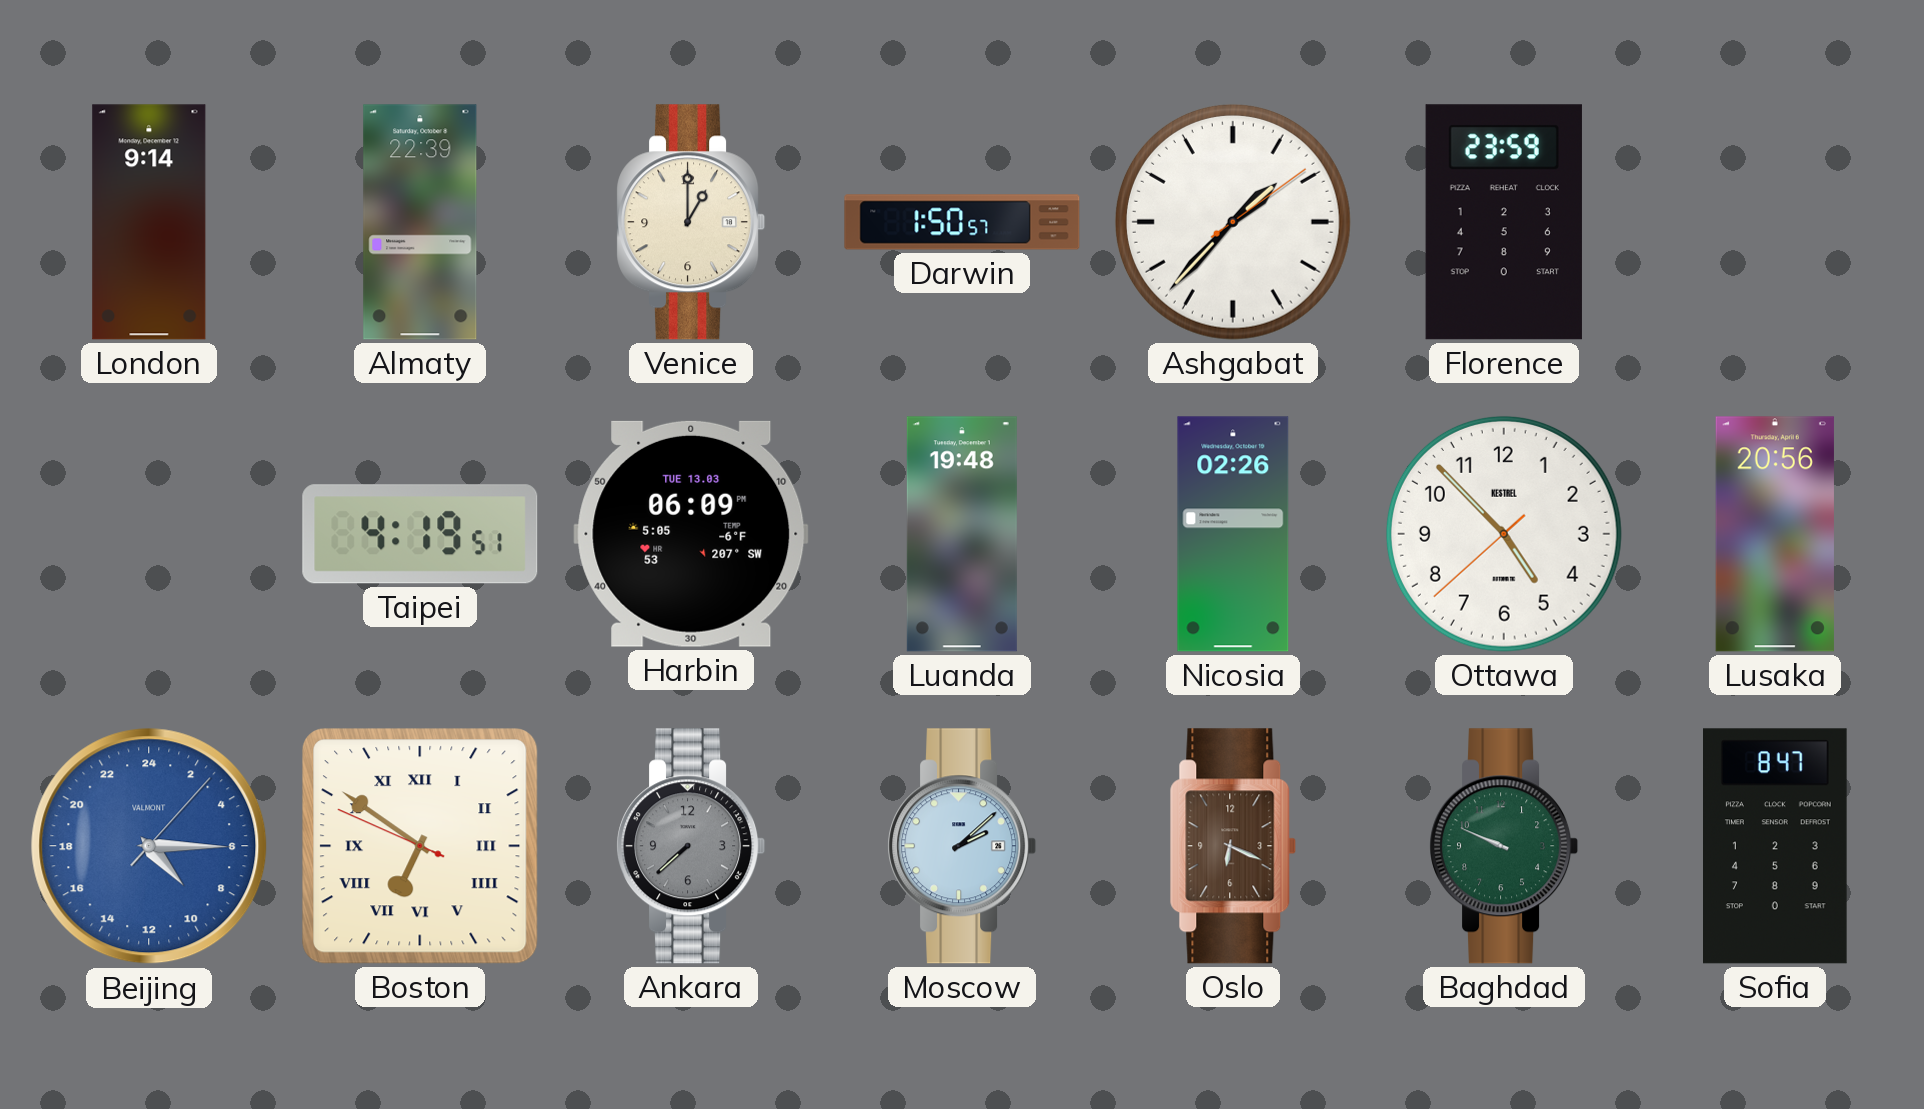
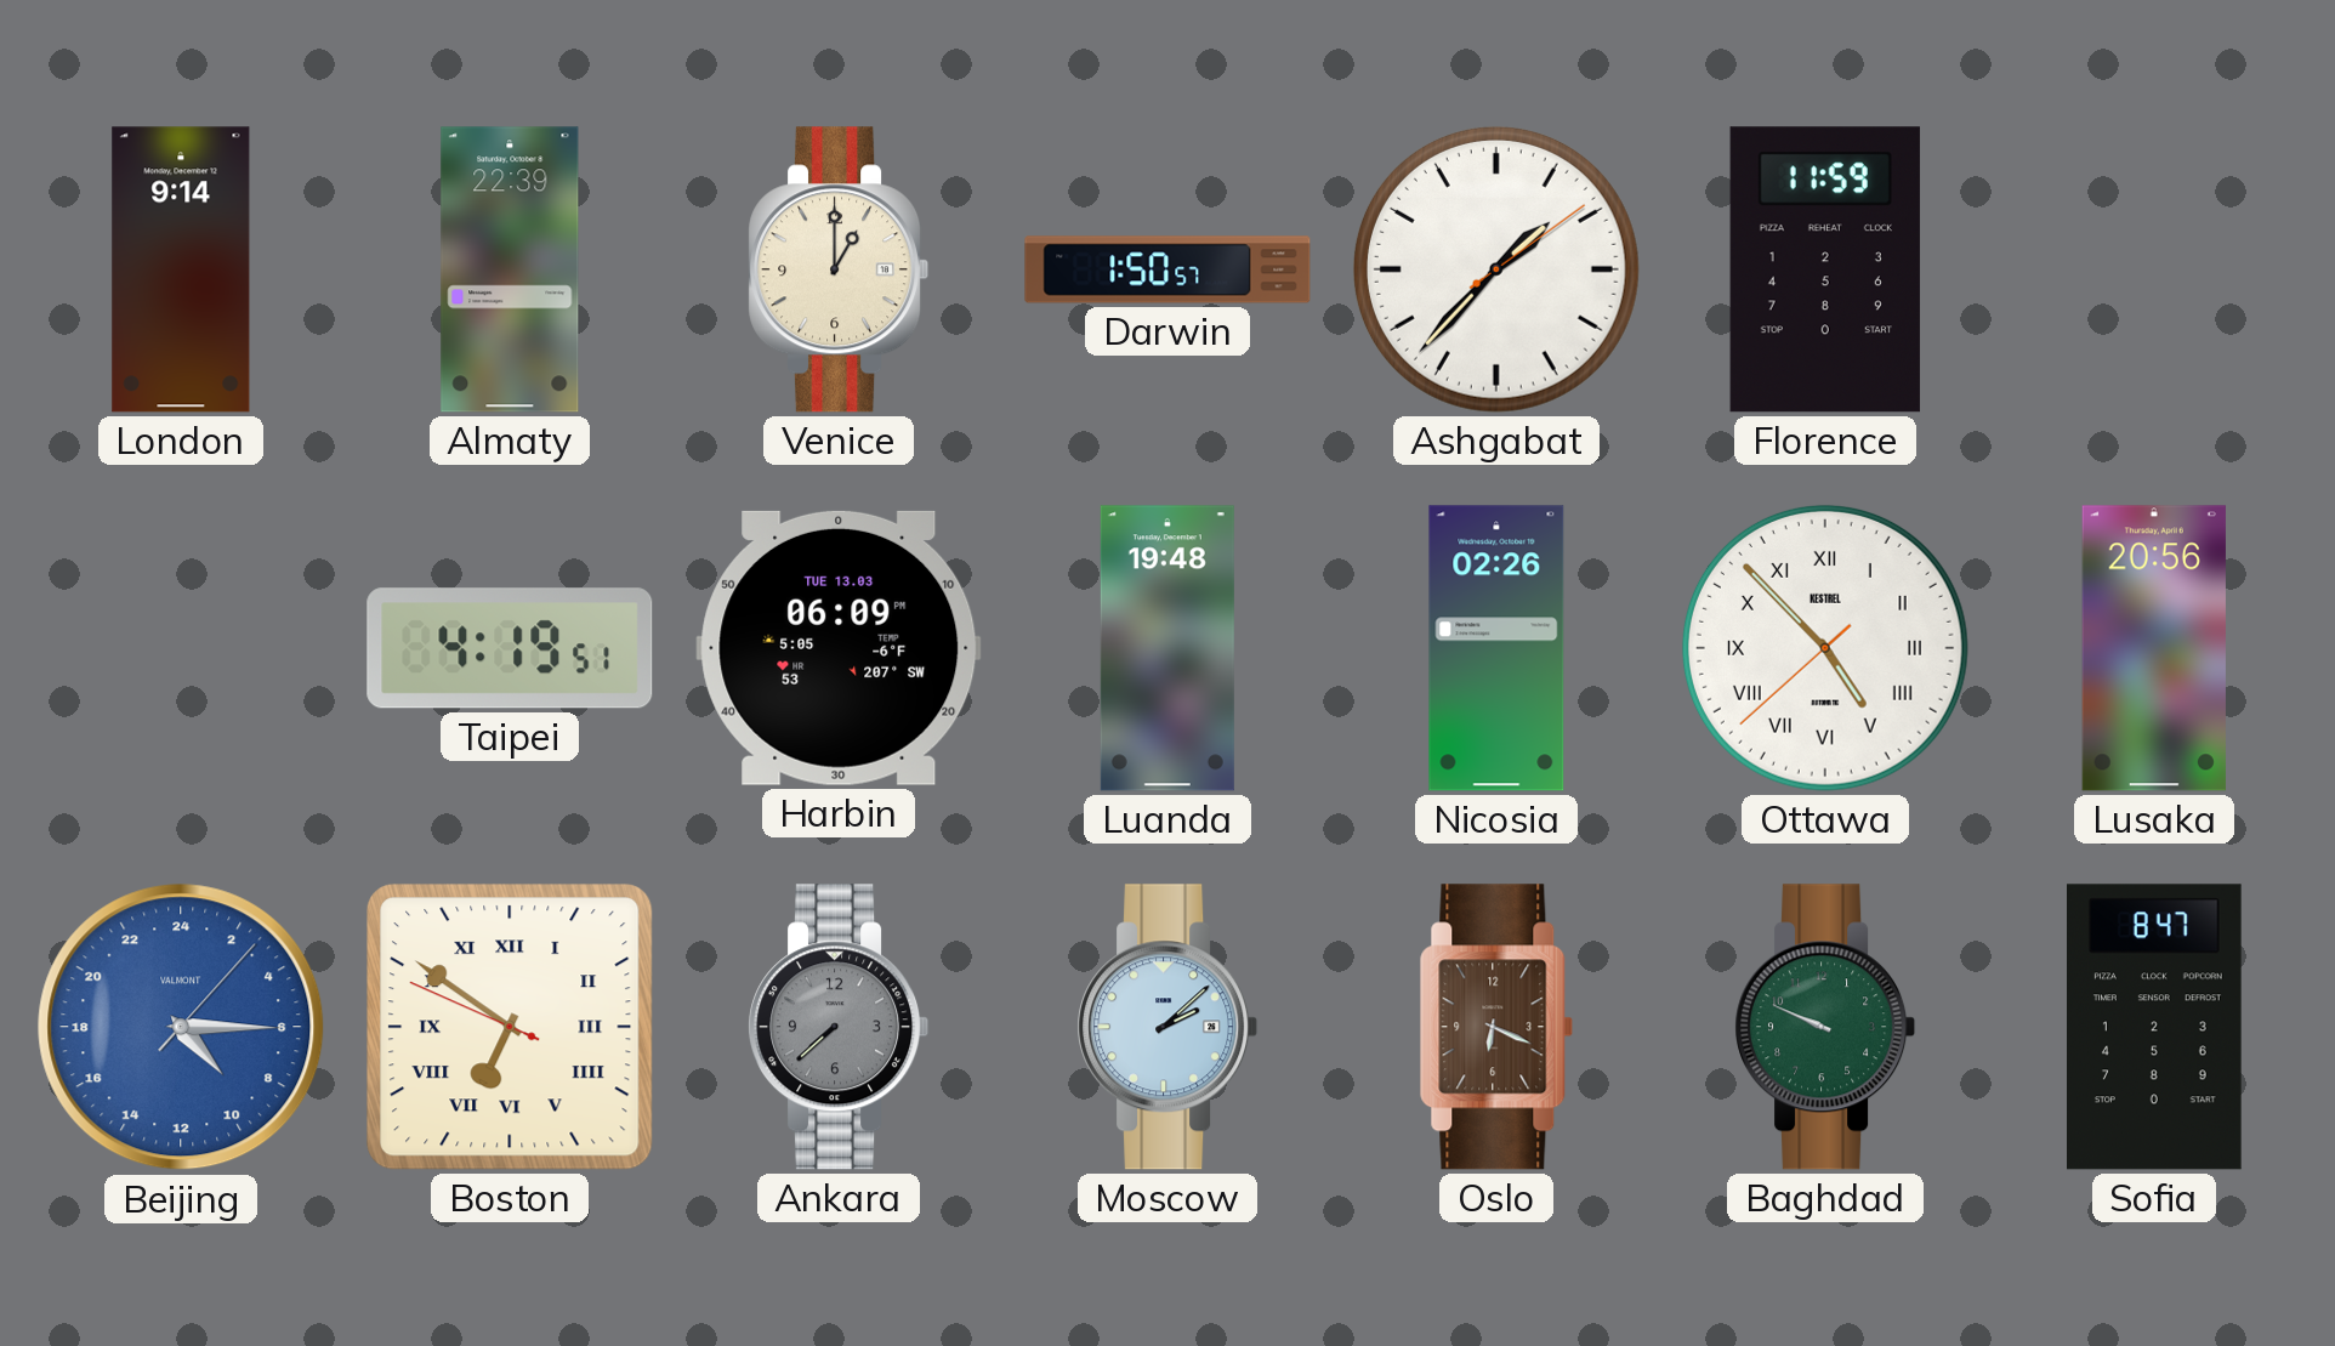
Florence: 23:59 -> 11:59
Ottawa numerals: Arabic -> Roman
